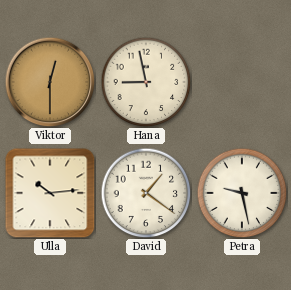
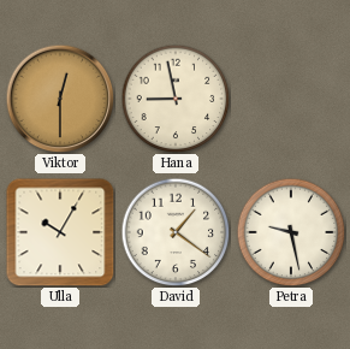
Ulla: 10:14 -> 10:05
